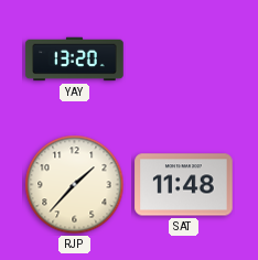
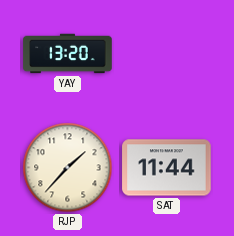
SAT: 11:48 -> 11:44
